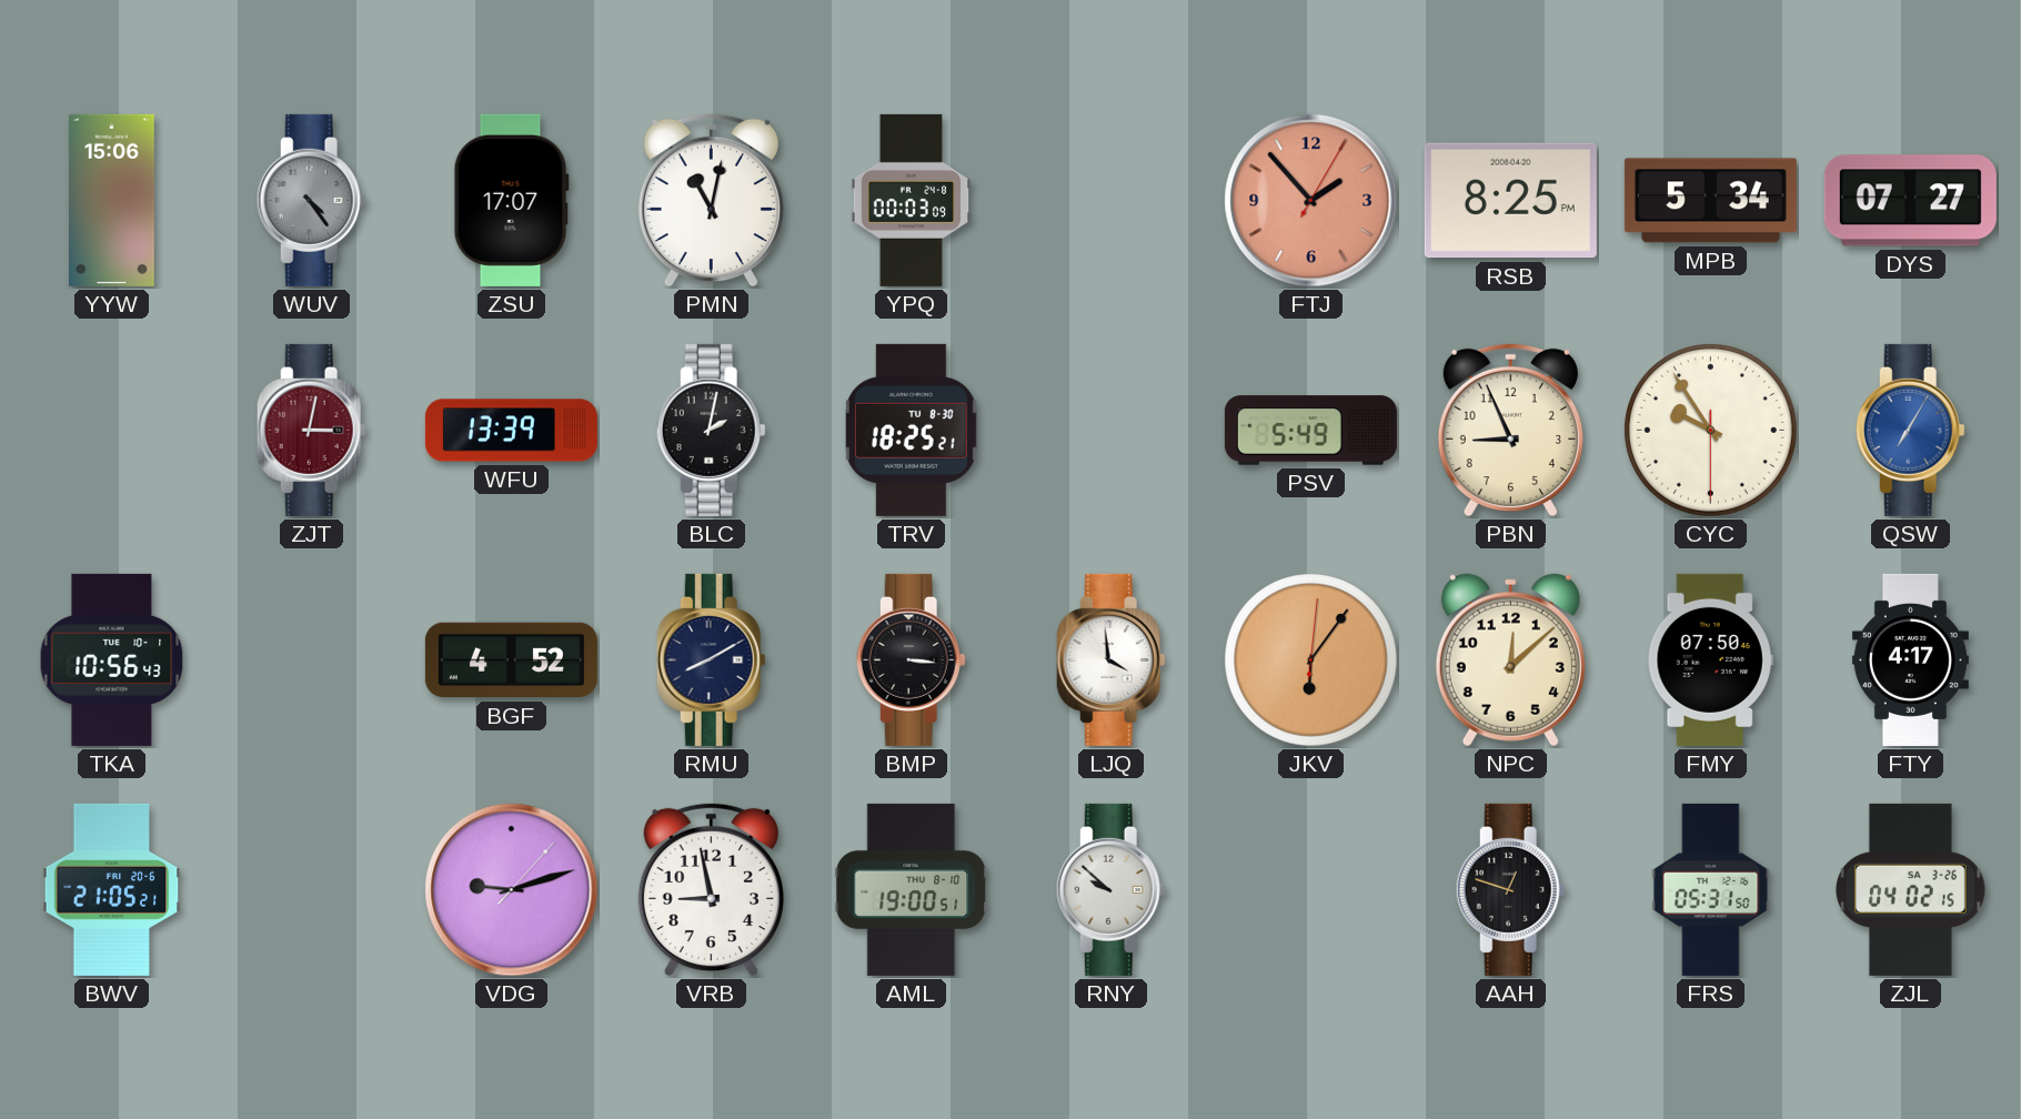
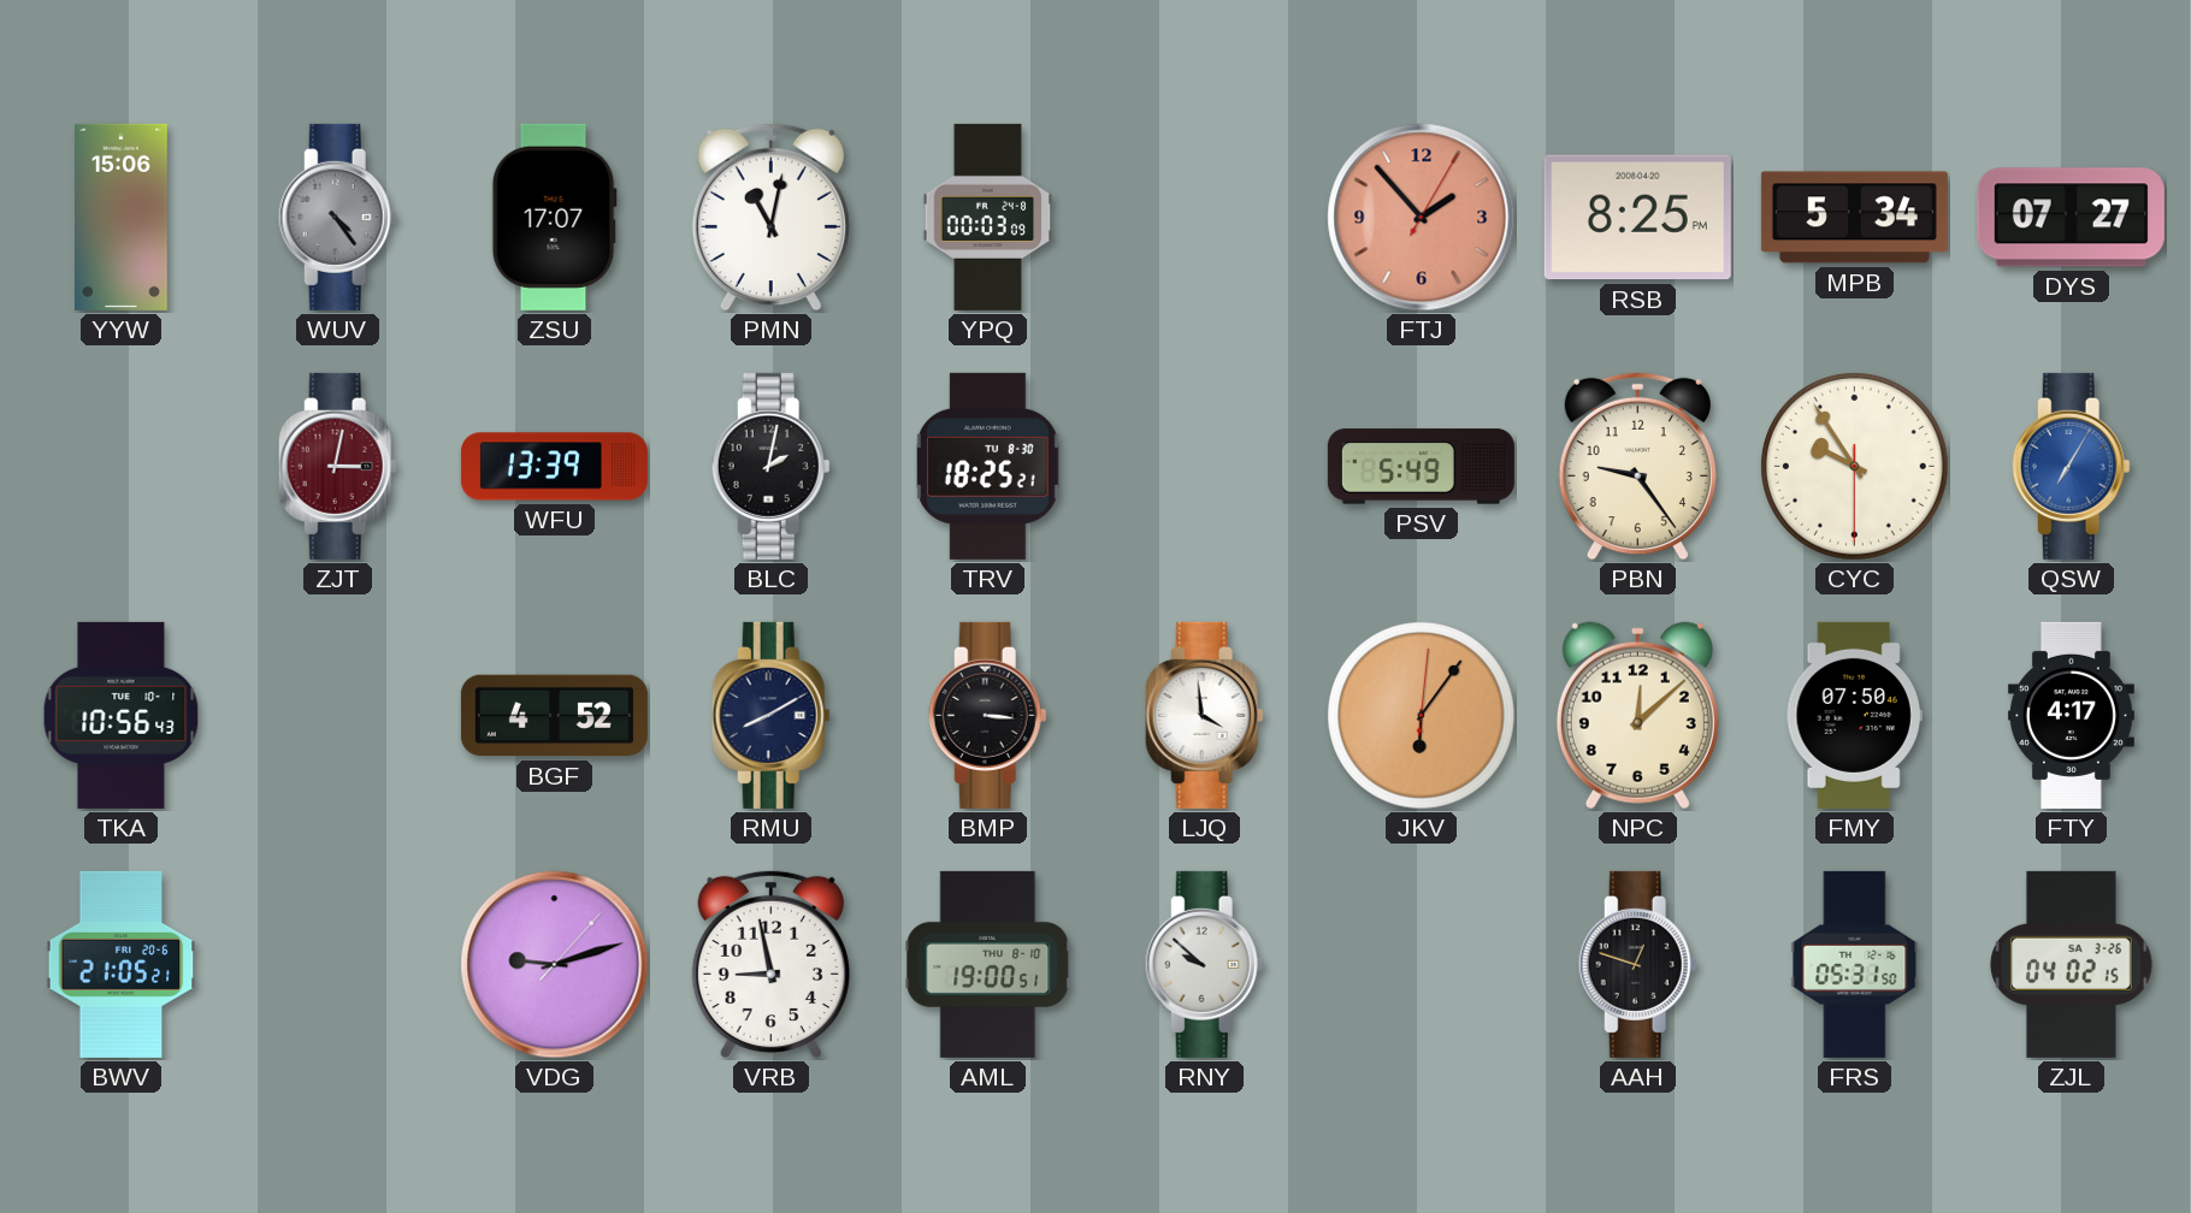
PBN: 8:56 -> 9:24
